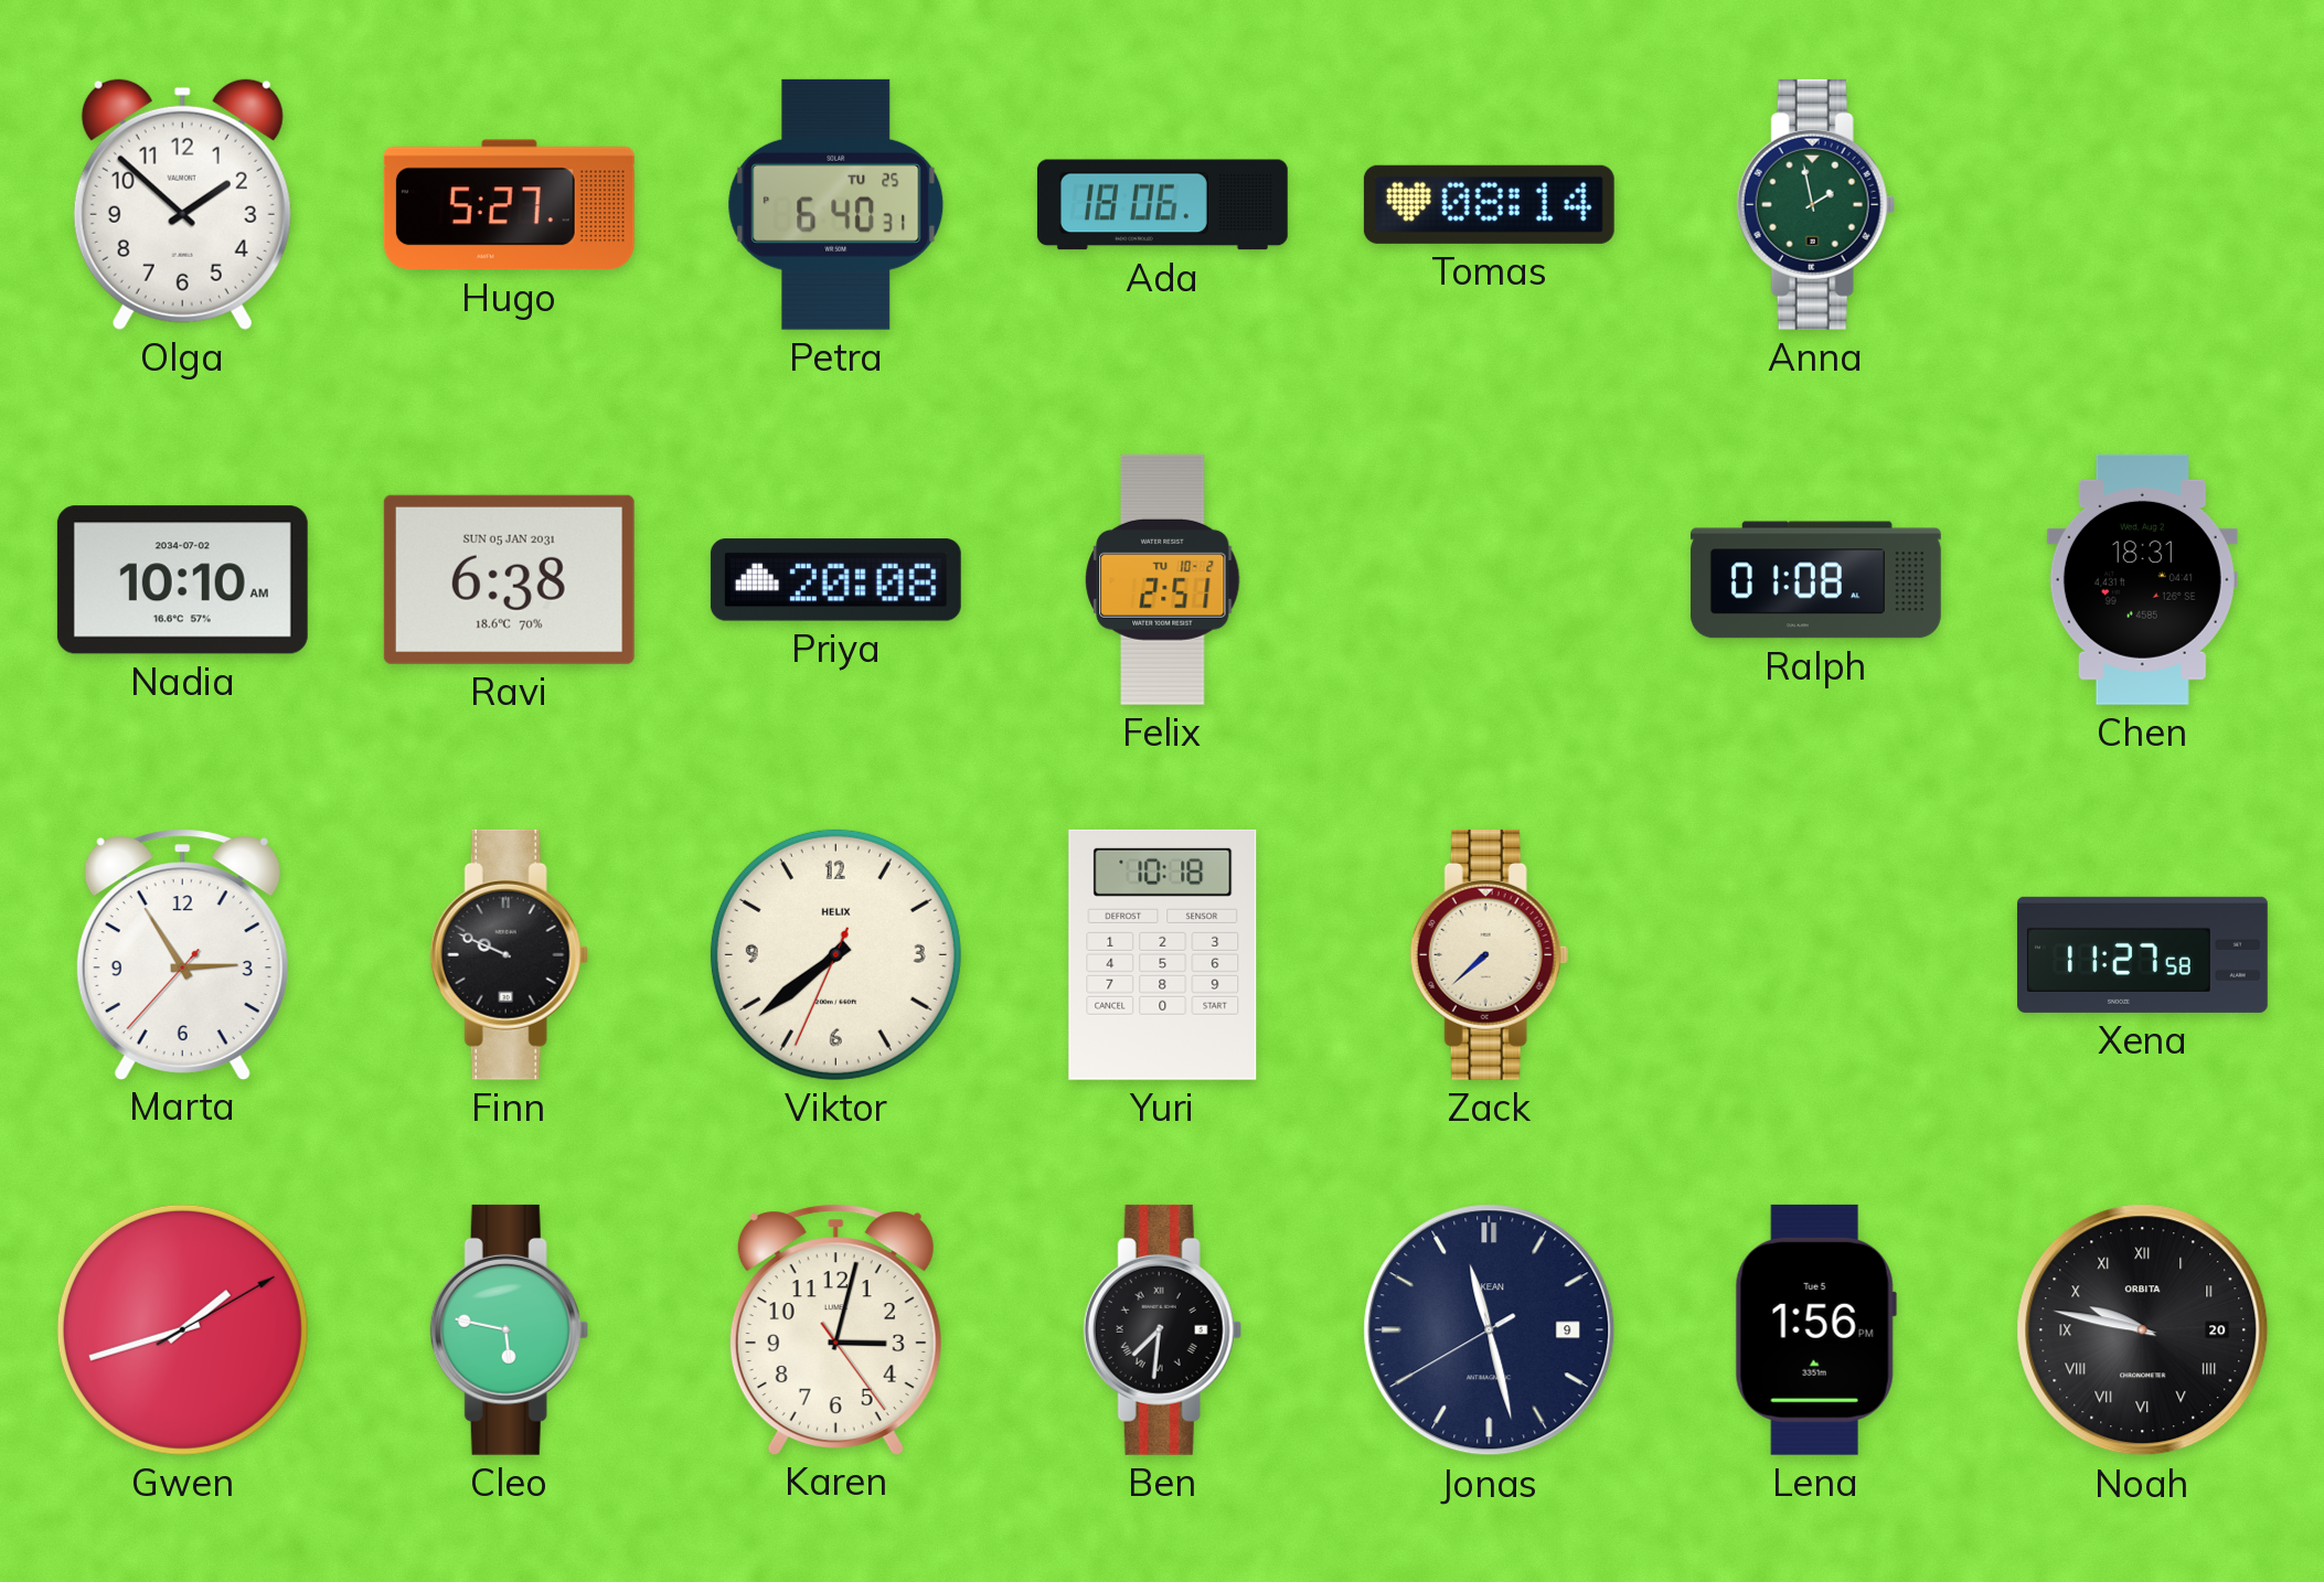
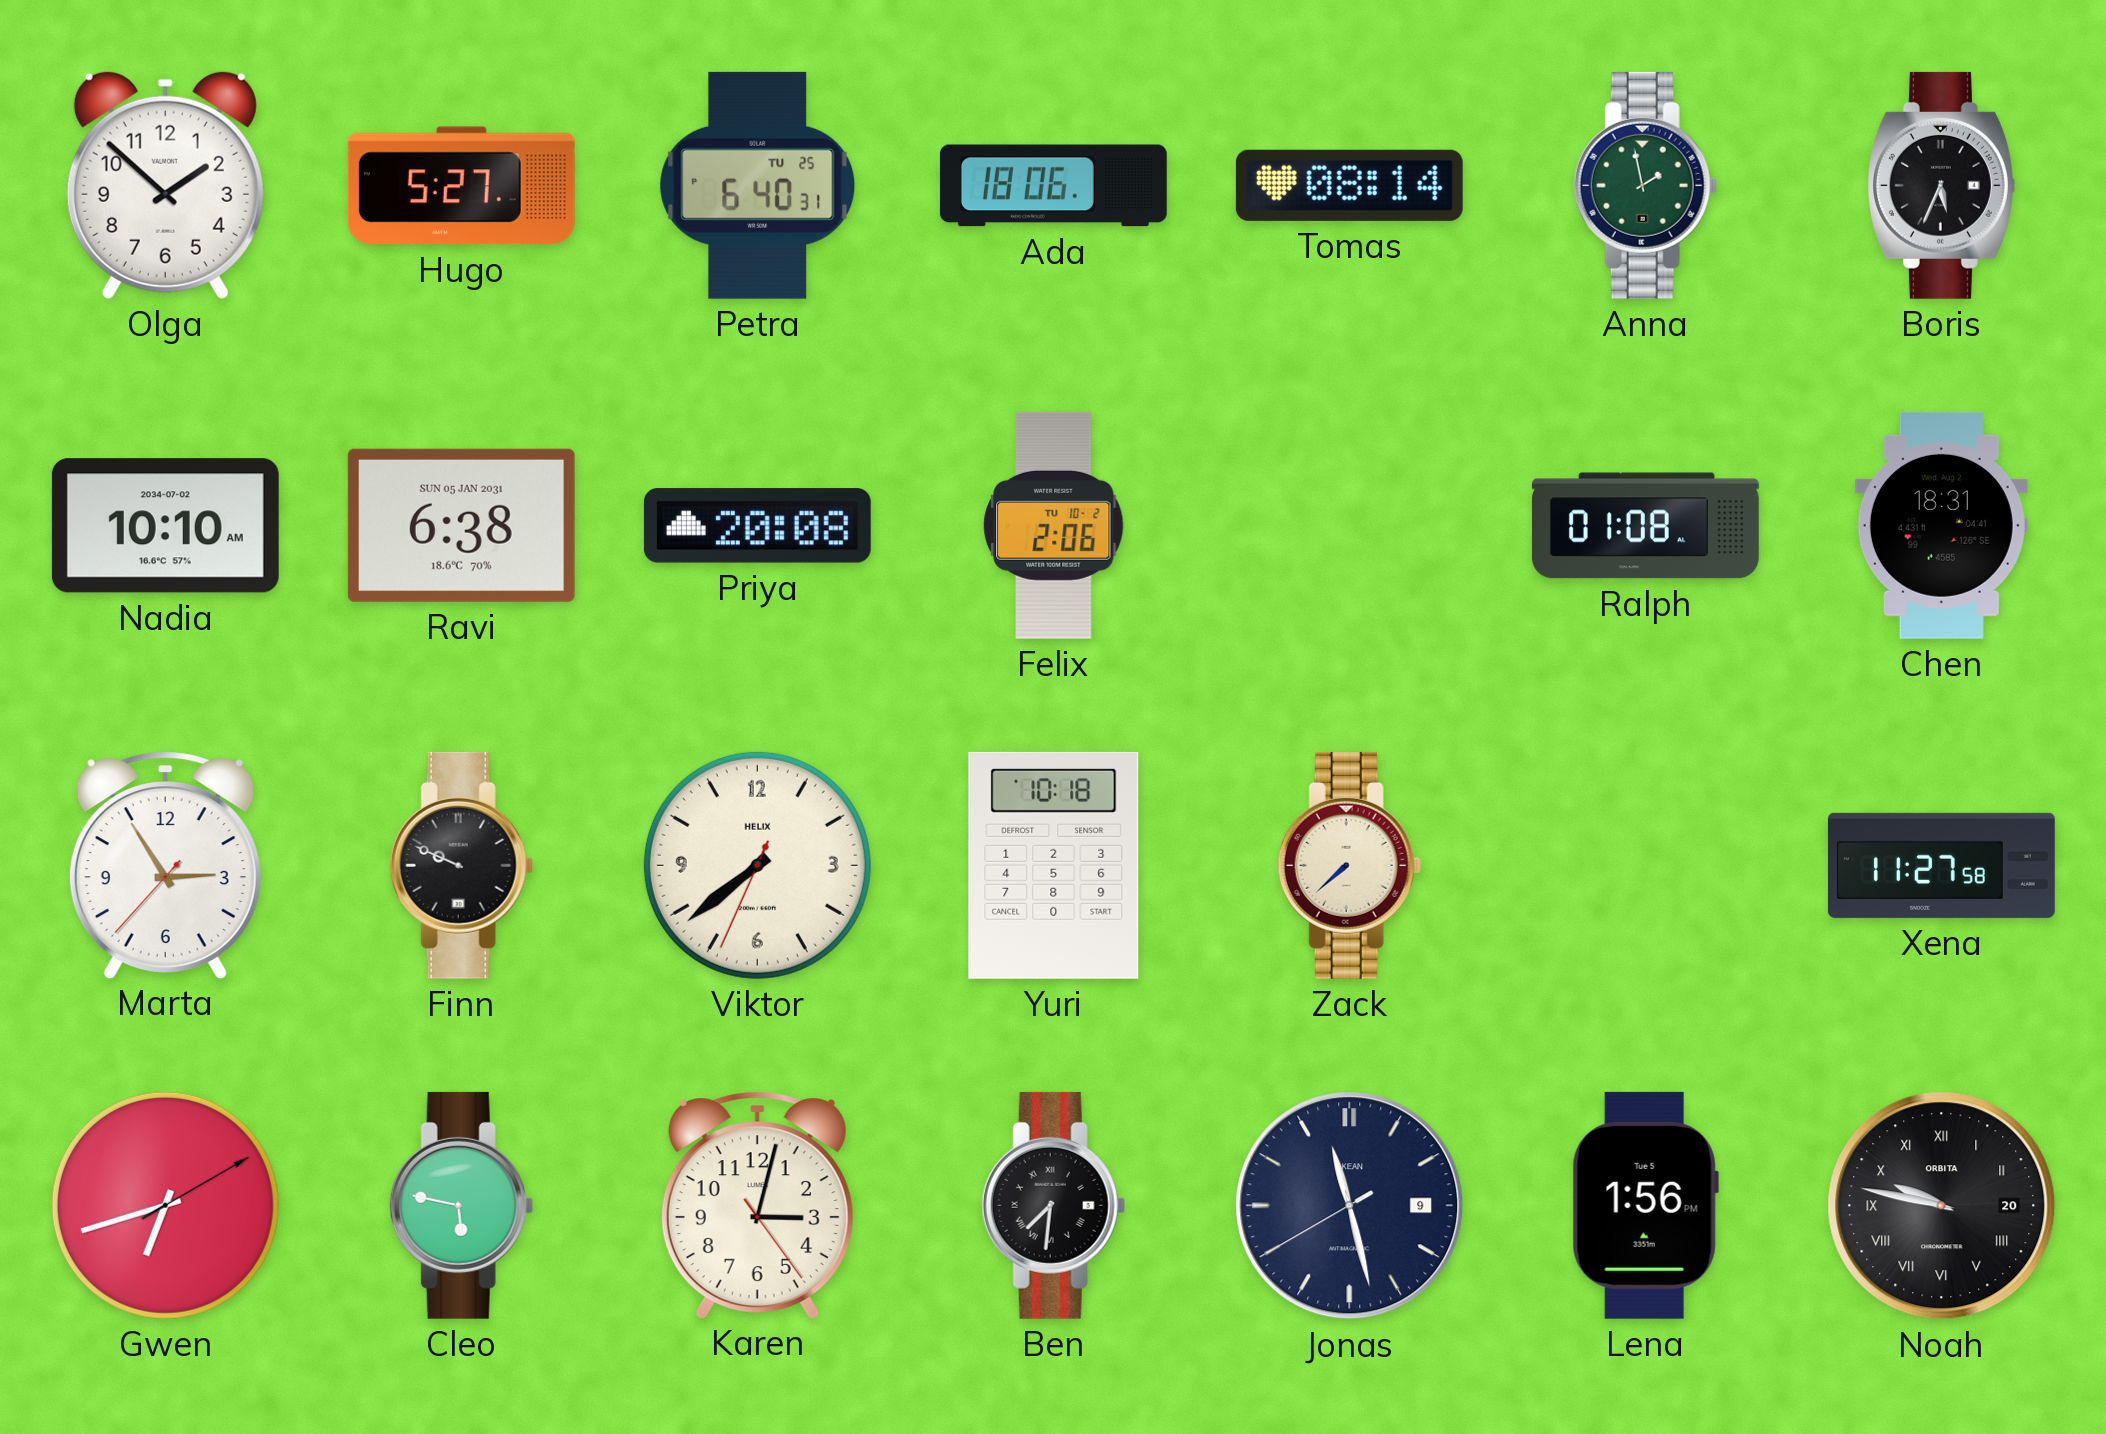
Boris: none -> 5:34
Felix: 2:51 -> 2:06
Gwen: 1:42 -> 6:42
